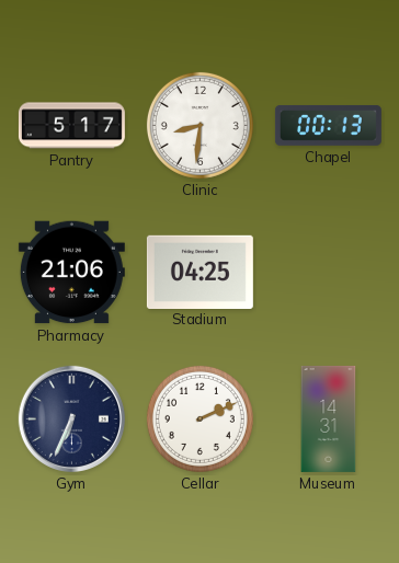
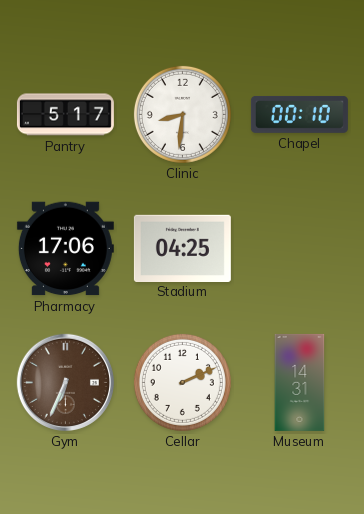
Chapel: 00:13 -> 00:10
Pharmacy: 21:06 -> 17:06
Gym dial: navy -> brown
